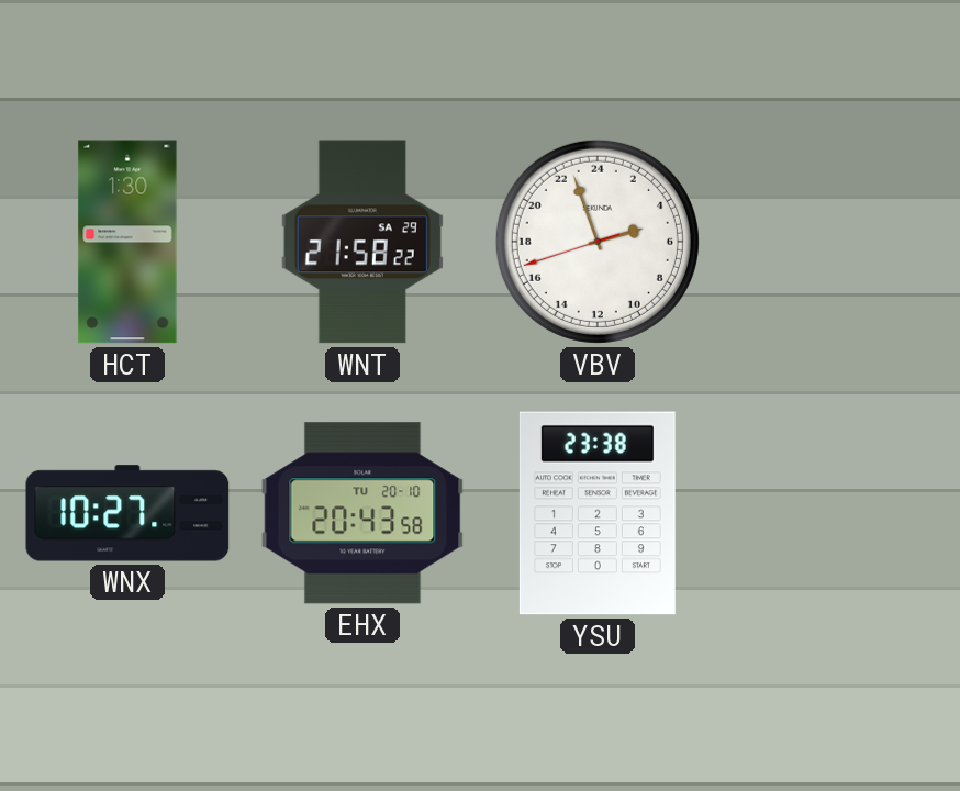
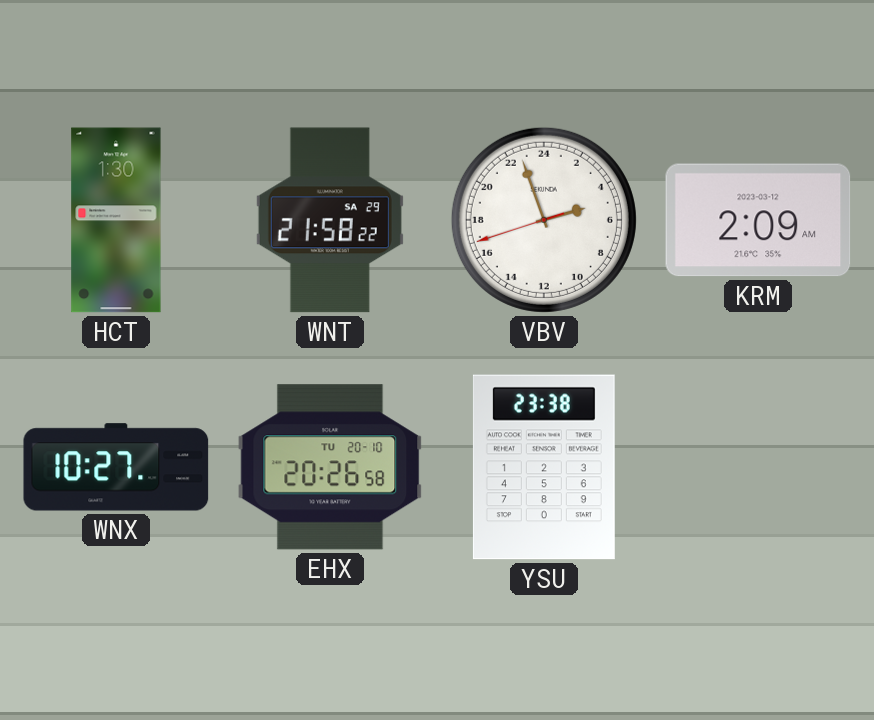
KRM: none -> 2:09
EHX: 20:43 -> 20:26
